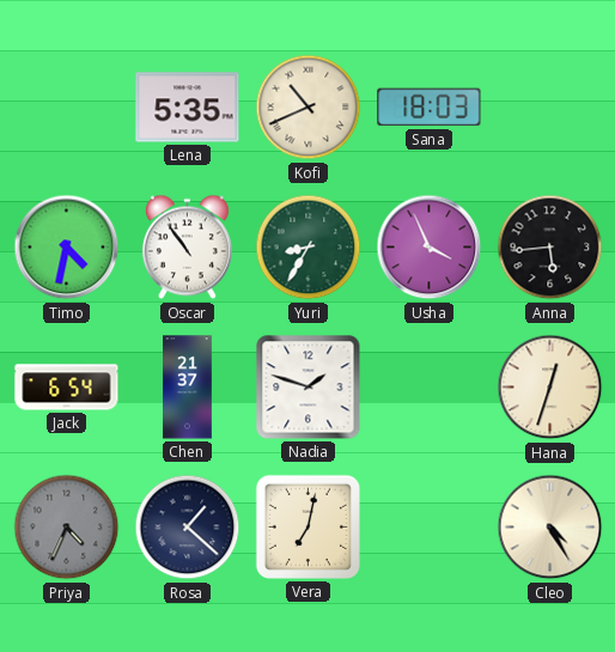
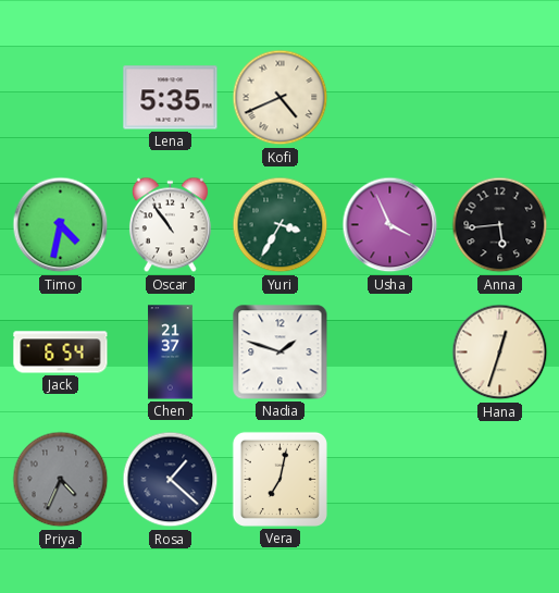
Kofi: 10:41 -> 4:41
Sana: 18:03 -> none
Yuri: 8:35 -> 3:35
Cleo: 4:25 -> none
